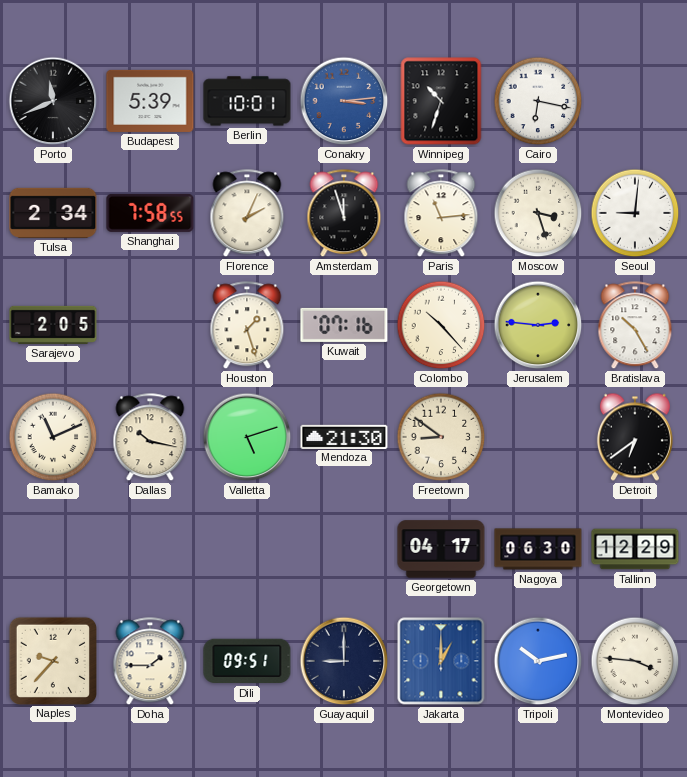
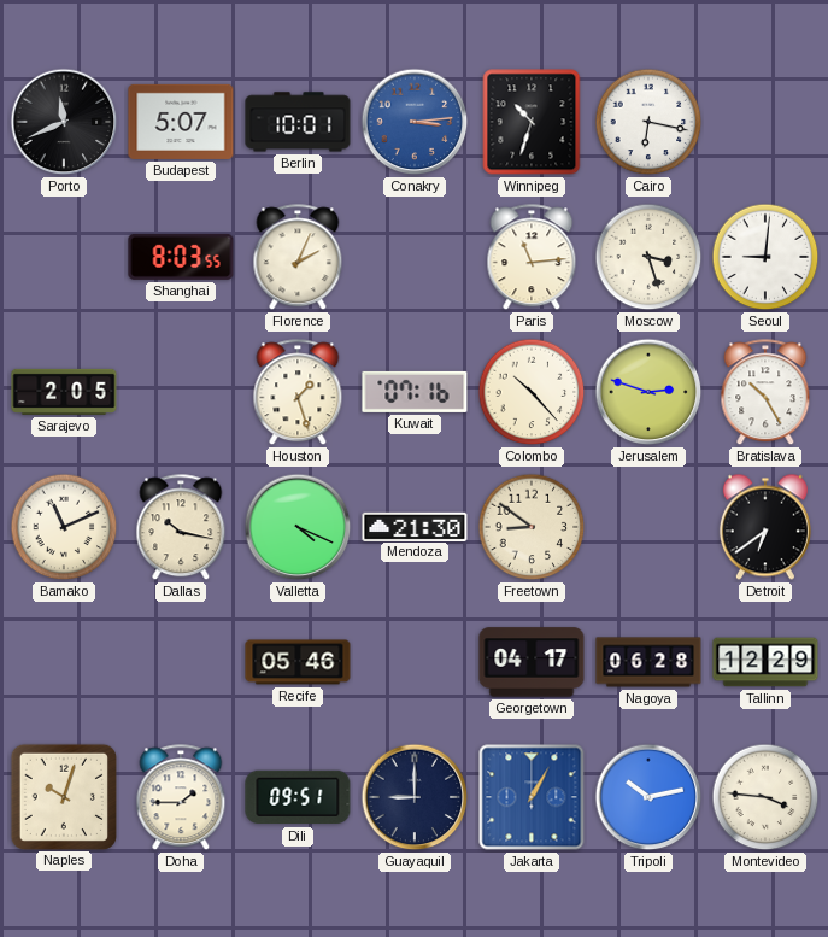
Budapest: 5:39 -> 5:07
Tulsa: 2:34 -> none
Shanghai: 7:58 -> 8:03
Amsterdam: 11:57 -> none
Jerusalem: 2:46 -> 2:48
Valletta: 5:12 -> 4:19
Recife: none -> 05:46
Nagoya: 06:30 -> 06:28
Naples: 9:37 -> 10:03
Jakarta: 1:00 -> 1:05
